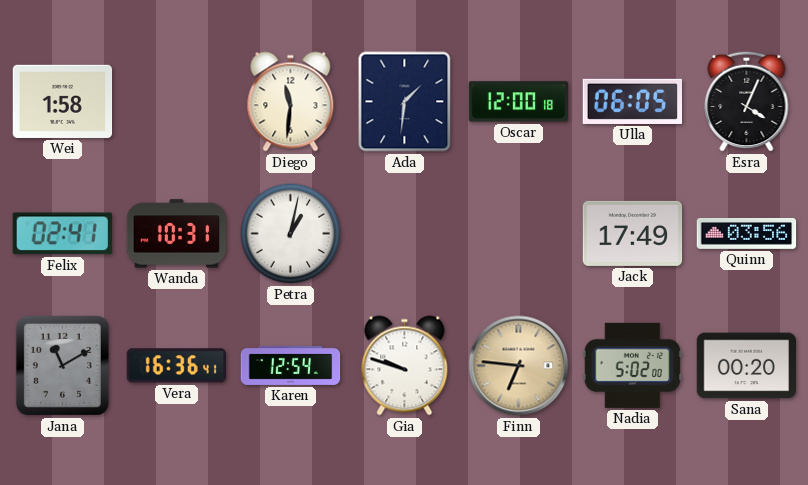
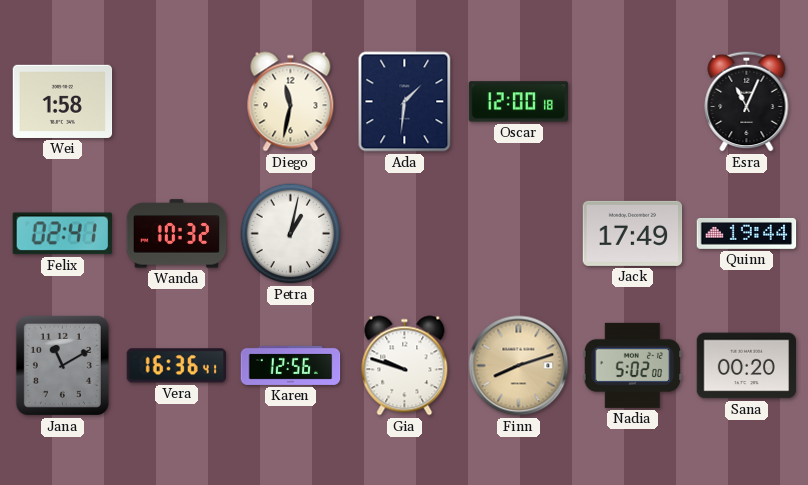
Diego: 11:31 -> 11:32
Ulla: 06:05 -> none
Esra: 4:04 -> 11:04
Wanda: 10:31 -> 10:32
Quinn: 03:56 -> 19:44
Karen: 12:54 -> 12:56
Finn: 6:46 -> 8:12
